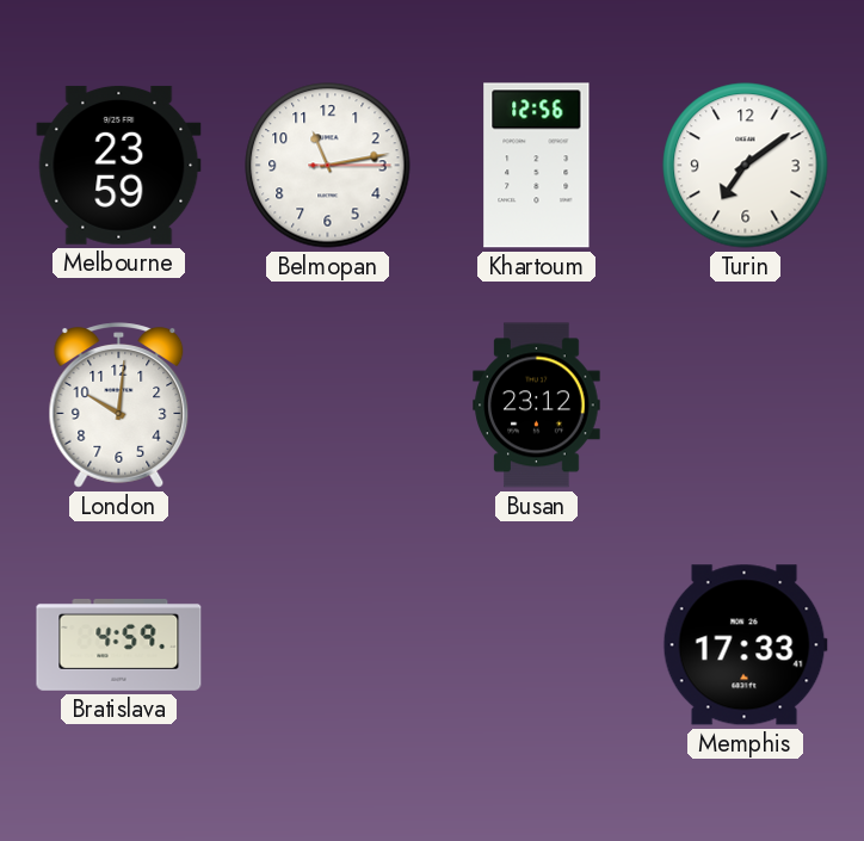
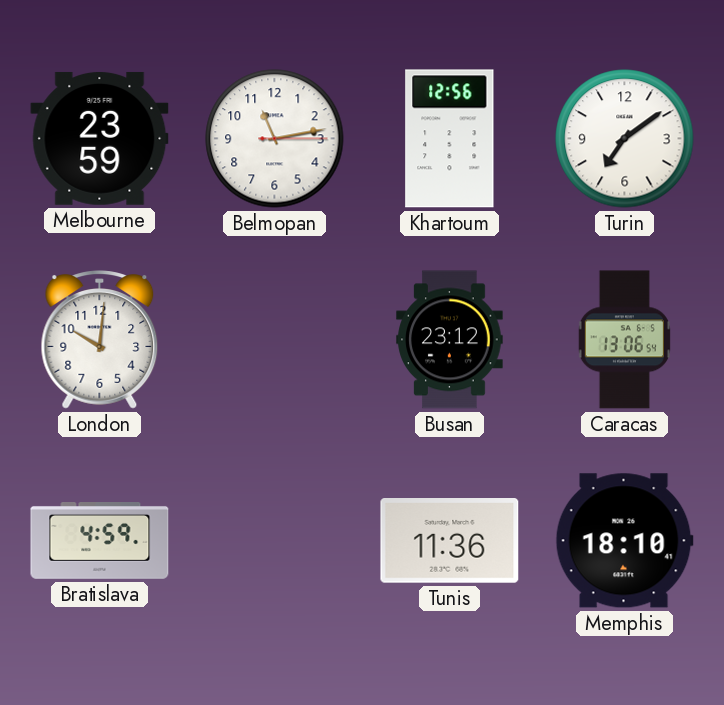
Caracas: none -> 13:06
Tunis: none -> 11:36
Memphis: 17:33 -> 18:10
